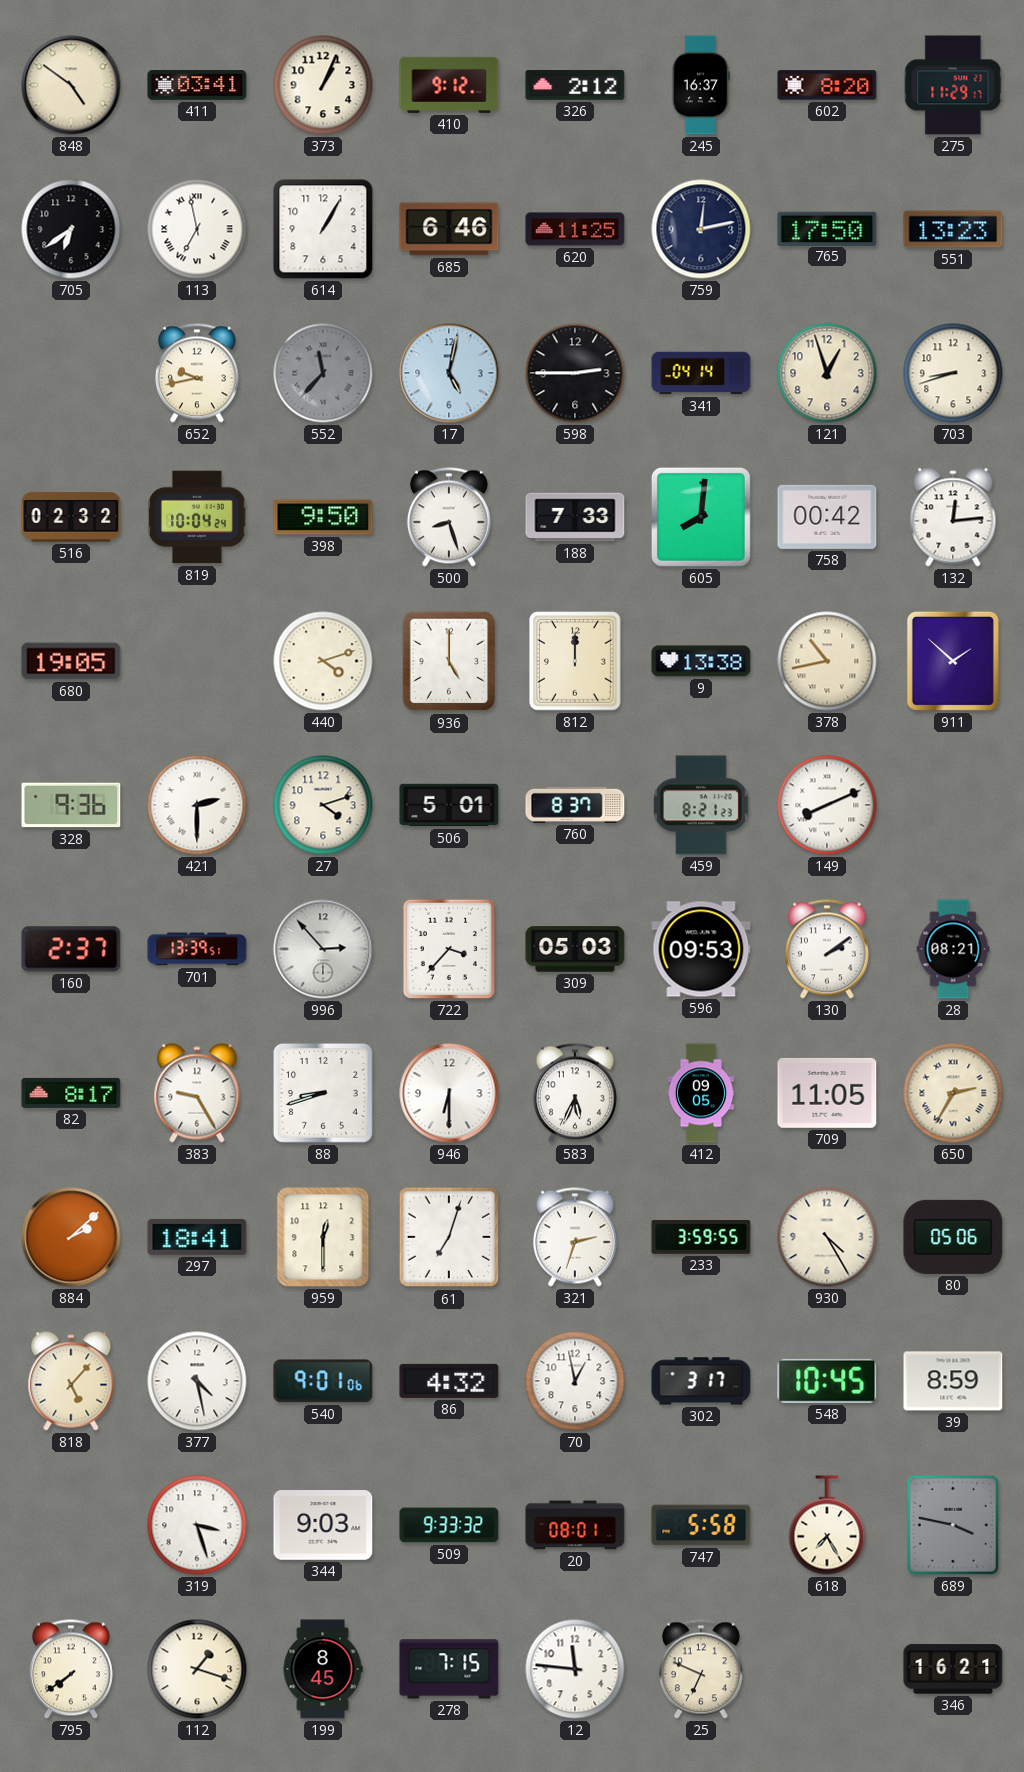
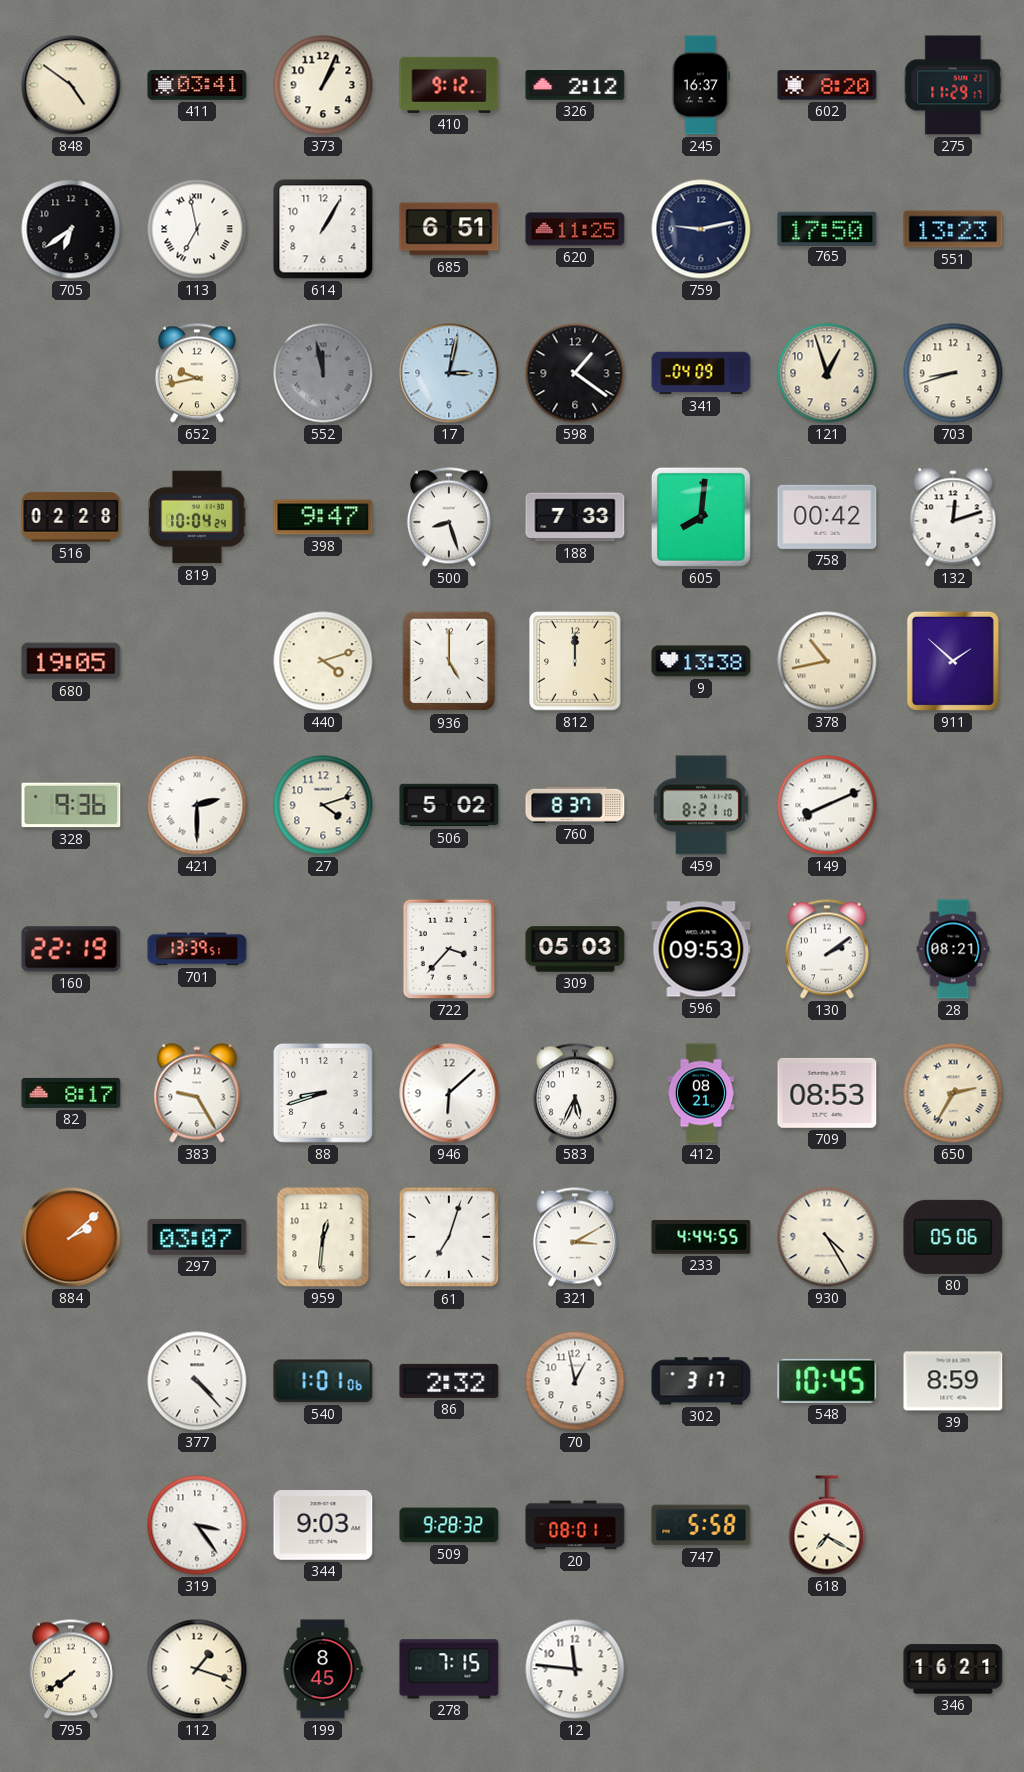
685: 6:46 -> 6:51
759: 12:13 -> 9:13
552: 11:37 -> 11:58
17: 5:02 -> 3:02
598: 2:45 -> 1:21
341: 04:14 -> 04:09
516: 02:32 -> 02:28
398: 9:50 -> 9:47
132: 12:14 -> 12:12
506: 5:01 -> 5:02
459: 8:21:23 -> 8:21:10
160: 2:37 -> 22:19
996: 2:53 -> none
946: 6:30 -> 6:08
412: 09:05 -> 08:21
709: 11:05 -> 08:53
297: 18:41 -> 03:07
959: 12:30 -> 12:31
321: 2:33 -> 3:10
233: 3:59 -> 4:44
818: 5:07 -> none
377: 4:28 -> 4:23
540: 9:01 -> 1:01
86: 4:32 -> 2:32
319: 3:27 -> 3:24
509: 9:33 -> 9:28
618: 7:25 -> 7:20
689: 3:47 -> none
25: 6:49 -> none
